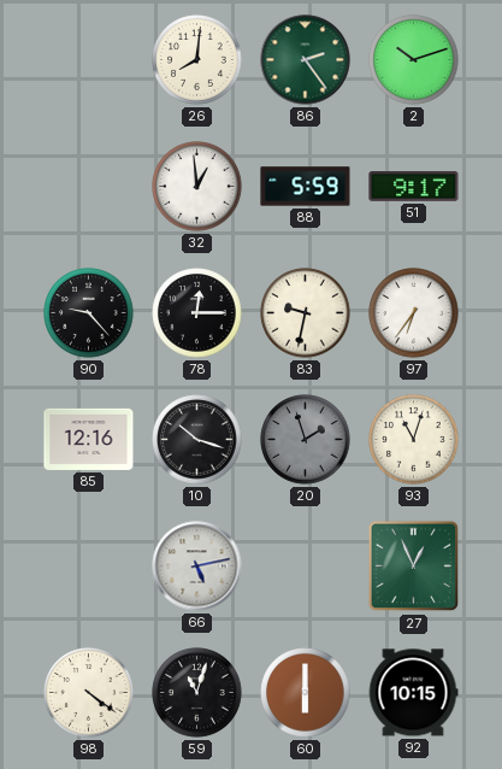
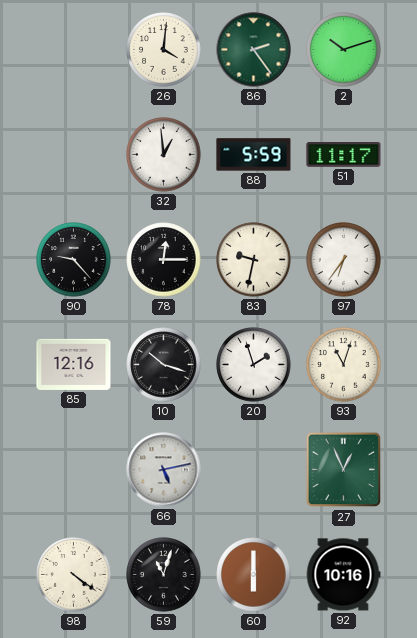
26: 8:01 -> 4:01
51: 9:17 -> 11:17
20 dial: grey -> white
92: 10:15 -> 10:16
